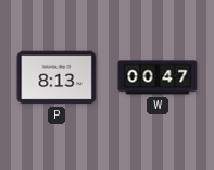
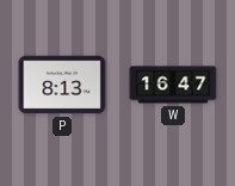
W: 00:47 -> 16:47
